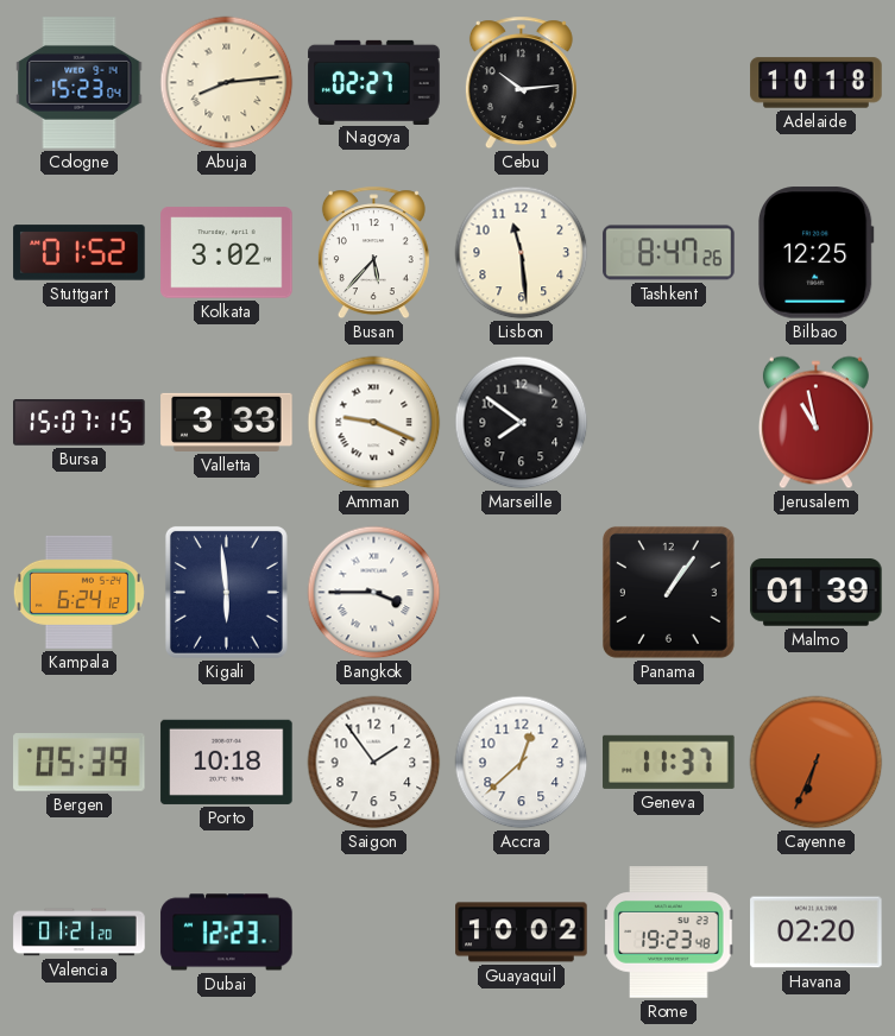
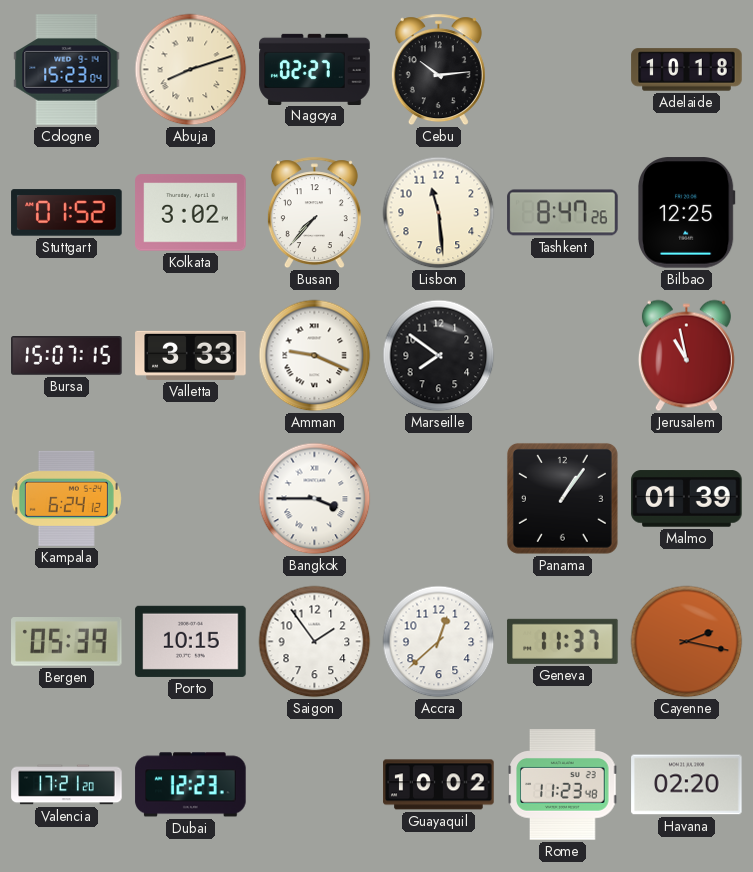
Abuja: 8:14 -> 8:12
Busan: 5:37 -> 7:37
Kigali: 5:59 -> none
Porto: 10:18 -> 10:15
Cayenne: 6:34 -> 2:17
Valencia: 01:21 -> 17:21
Rome: 19:23 -> 11:23
